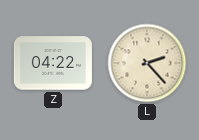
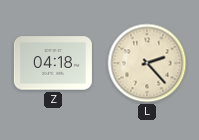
Z: 04:22 -> 04:18
